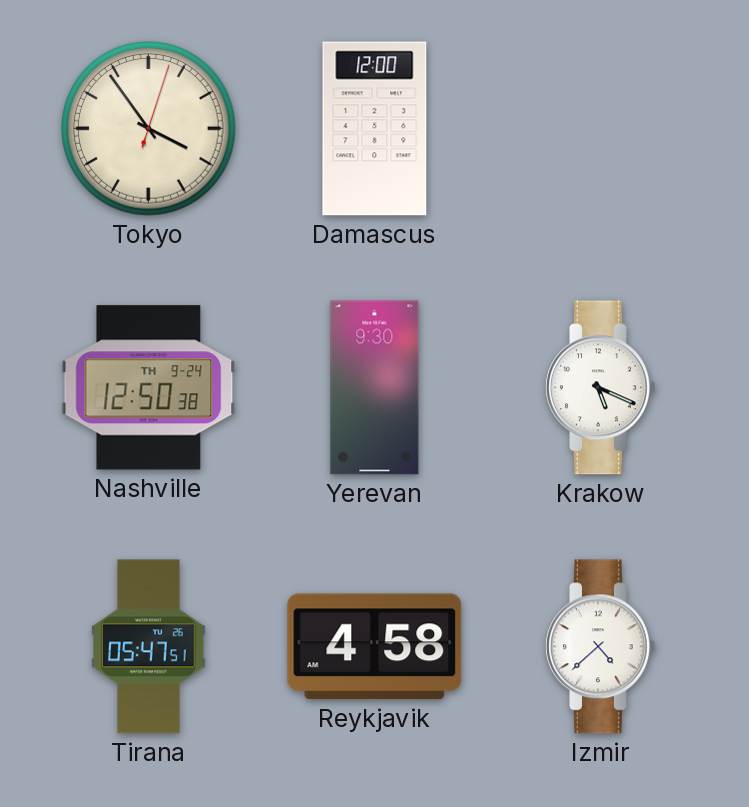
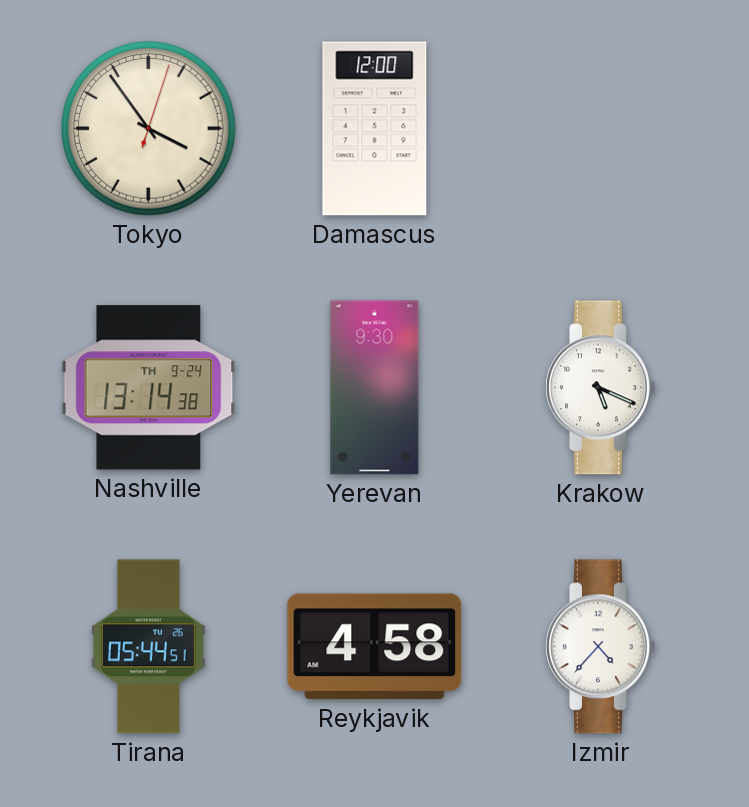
Nashville: 12:50 -> 13:14
Tirana: 05:47 -> 05:44
Izmir: 4:38 -> 4:37
